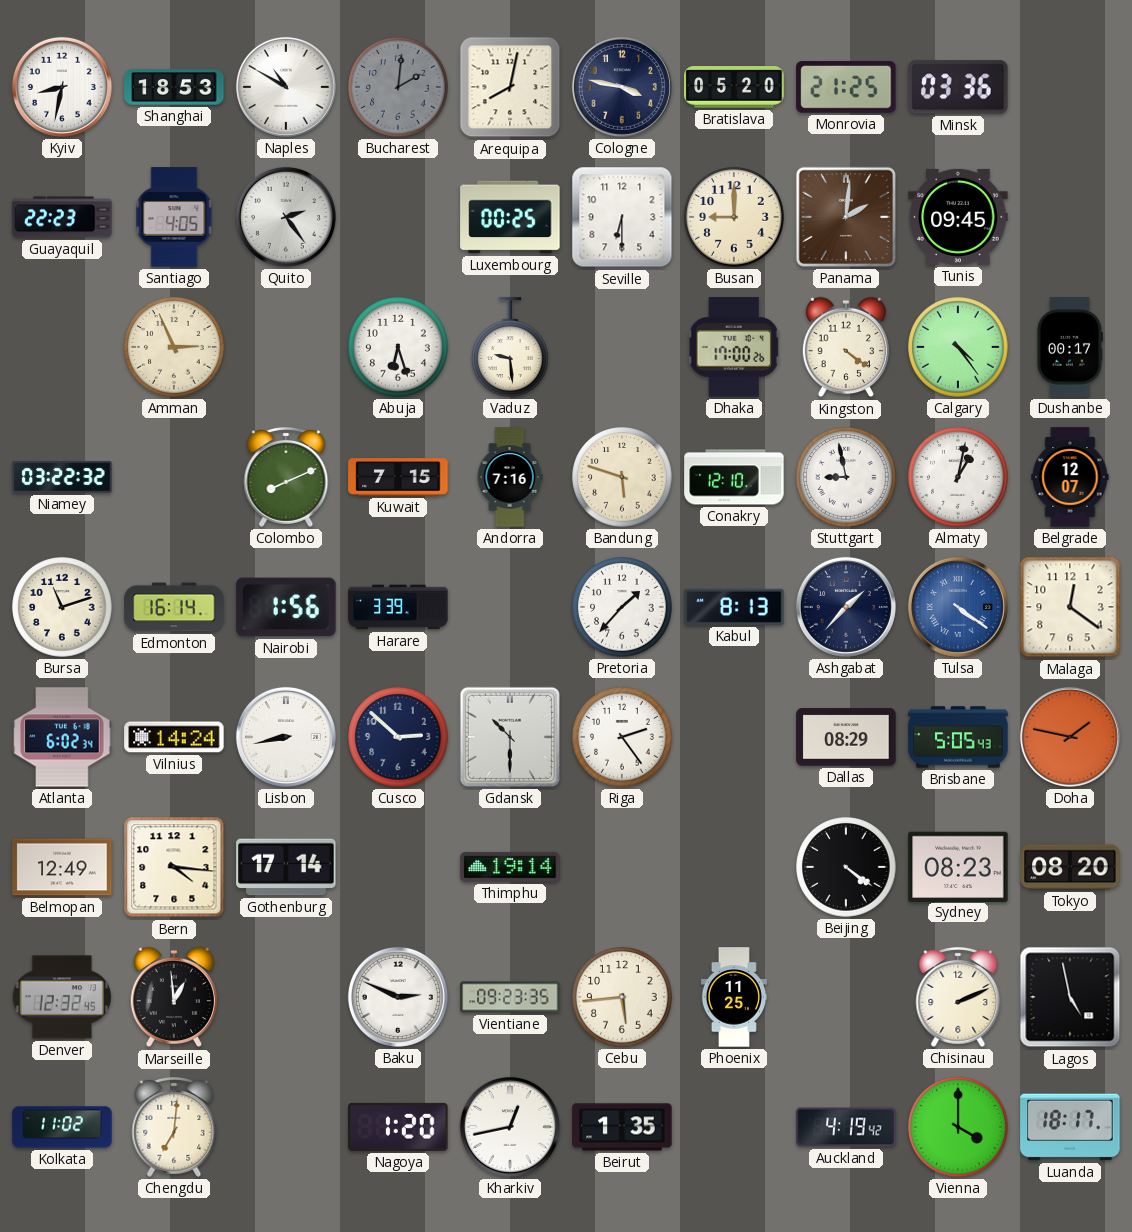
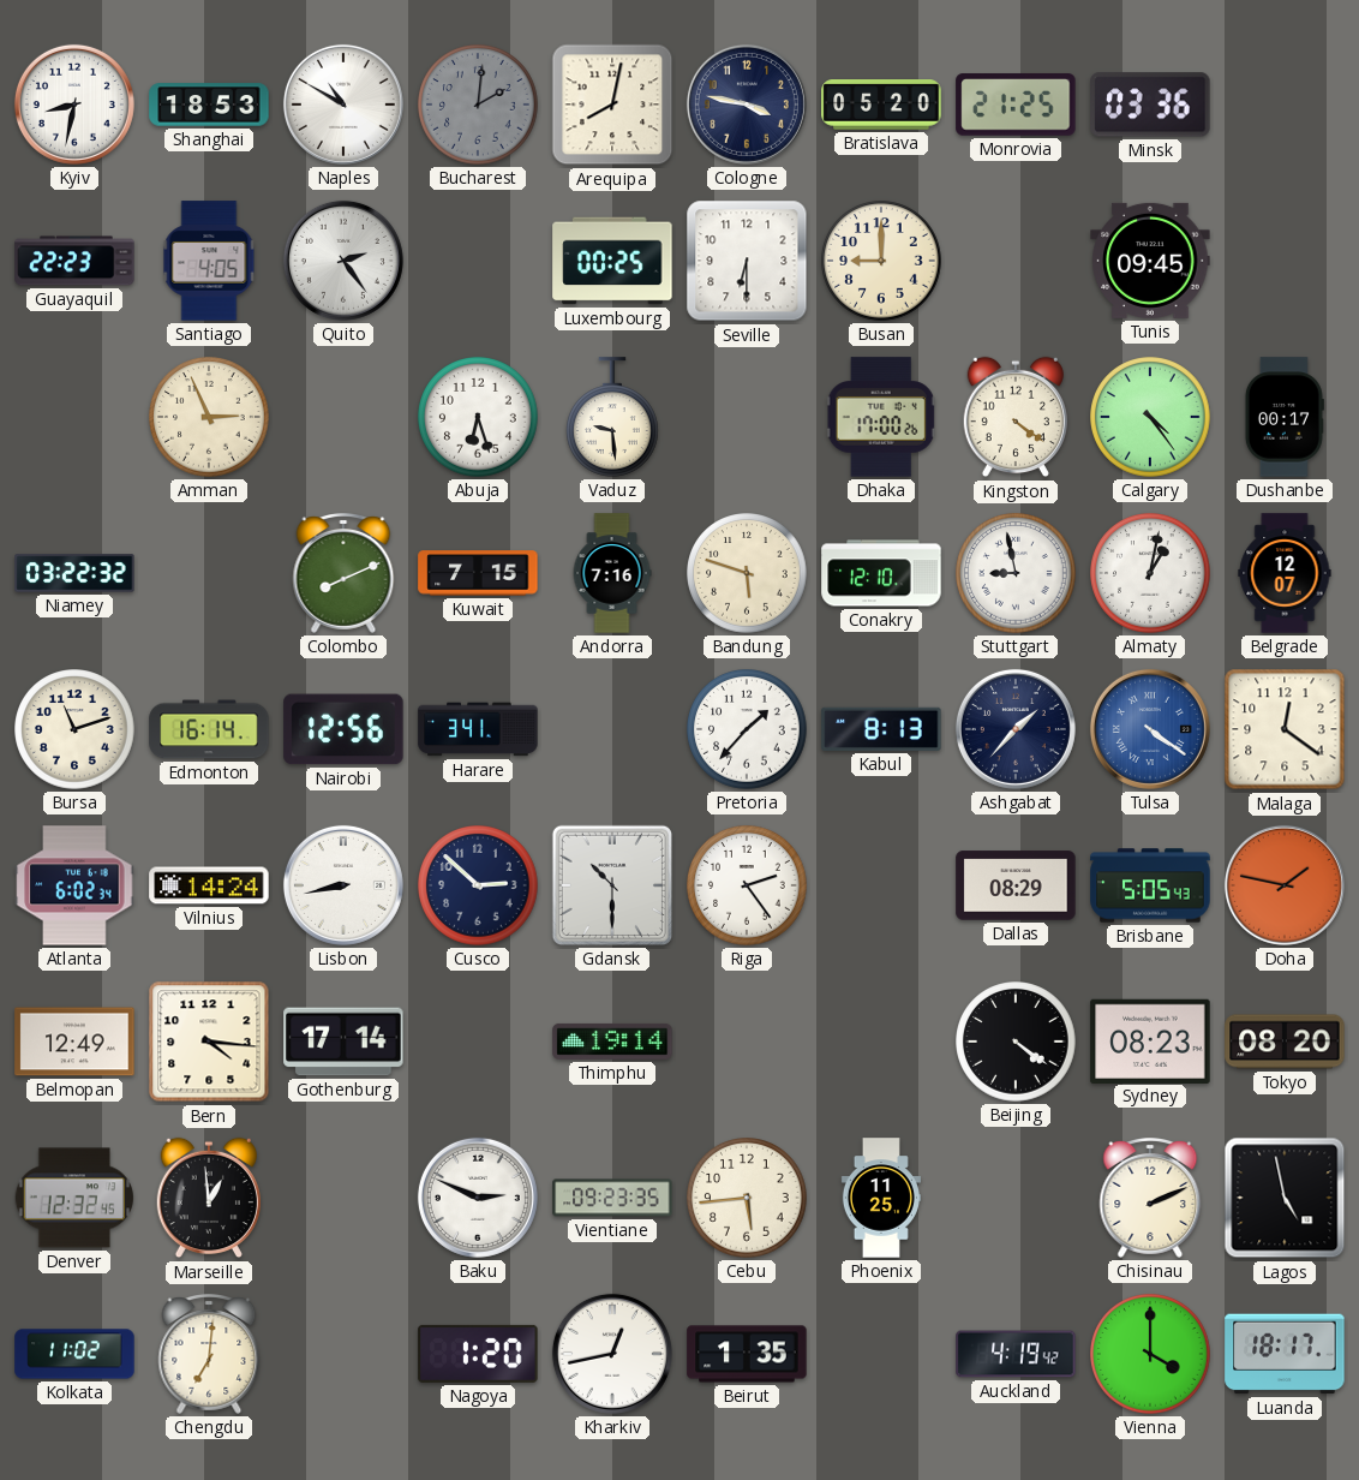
Panama: 2:01 -> none
Nairobi: 1:56 -> 12:56
Harare: 3:39 -> 3:41
